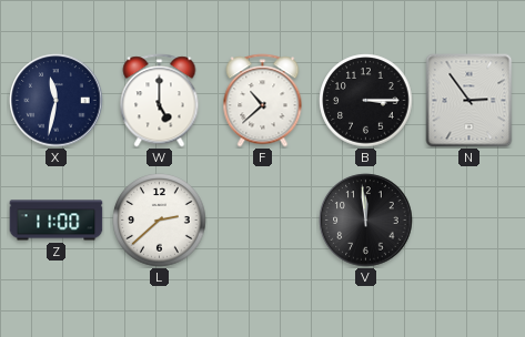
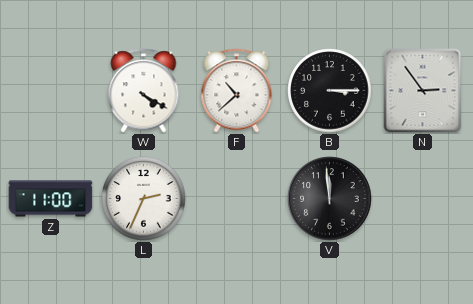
X: 11:32 -> none
W: 5:00 -> 4:20
L: 2:38 -> 2:34
